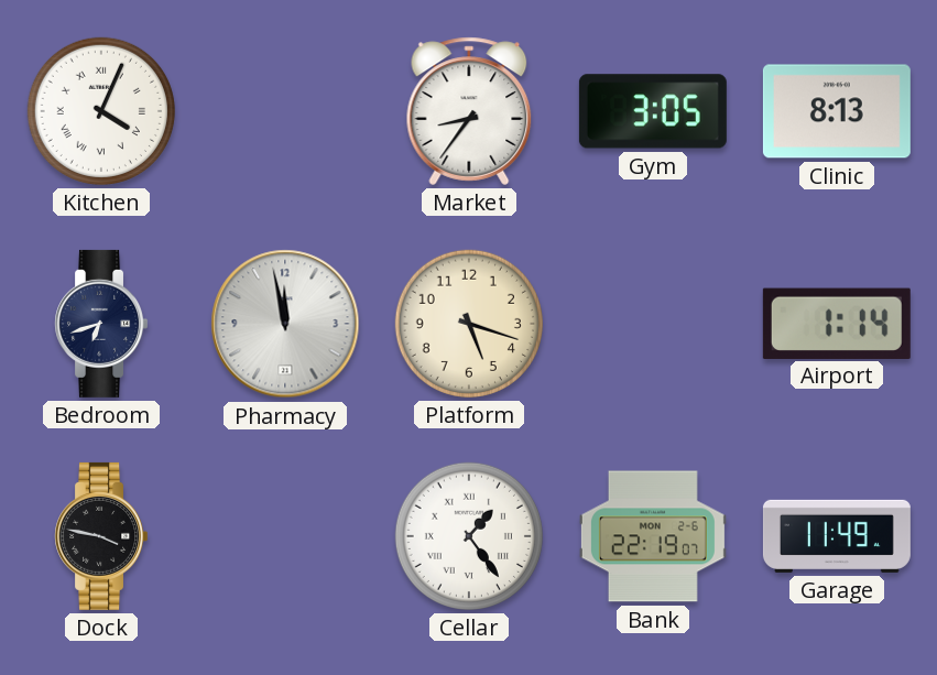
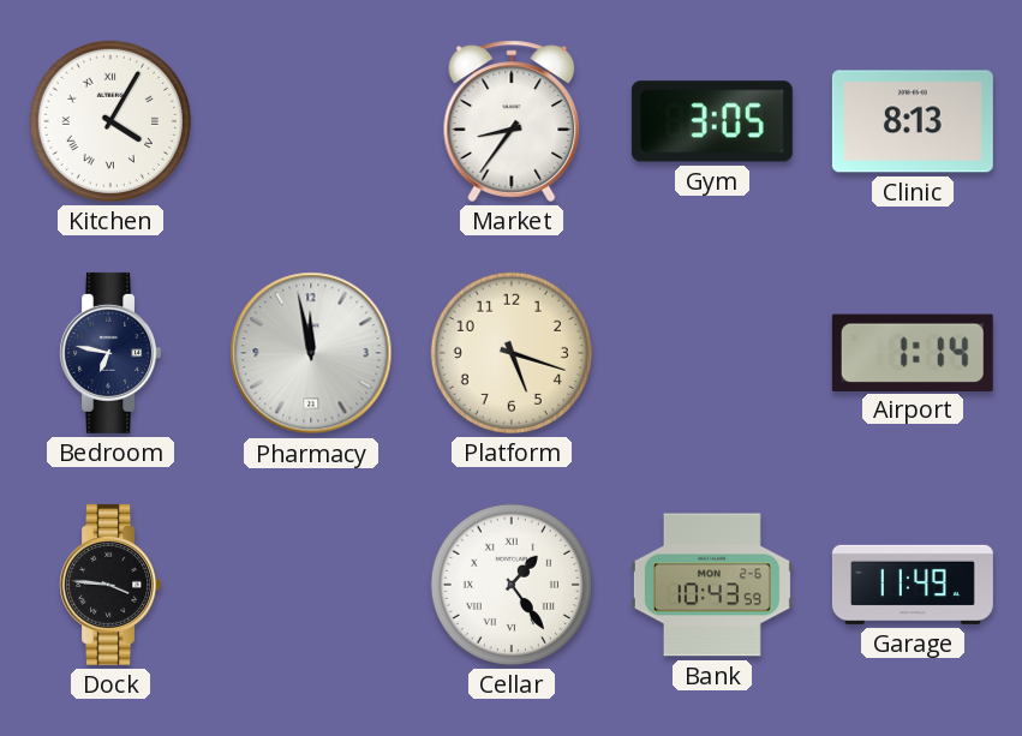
Kitchen: 4:04 -> 4:05
Bedroom: 6:42 -> 6:47
Dock: 3:47 -> 3:46
Bank: 22:19 -> 10:43
